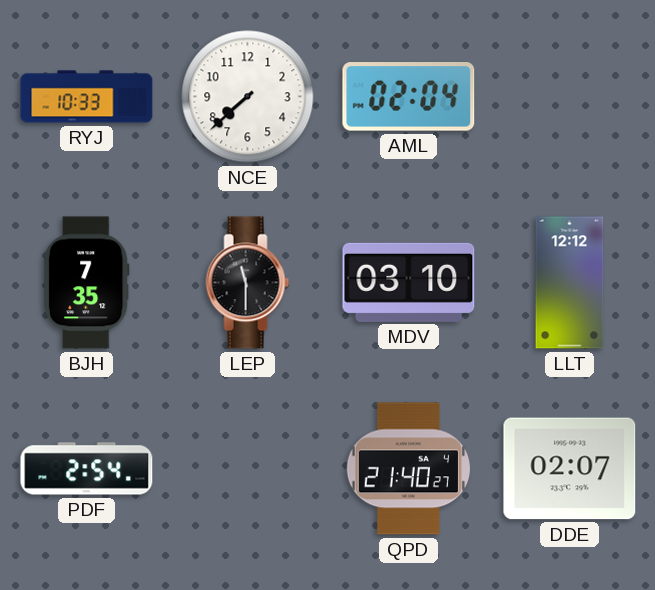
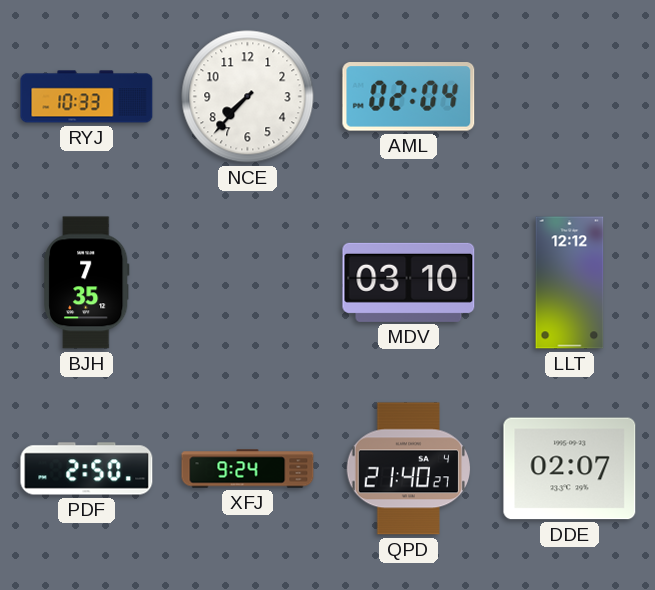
NCE: 7:38 -> 7:37
LEP: 11:30 -> none
PDF: 2:54 -> 2:50
XFJ: none -> 9:24
